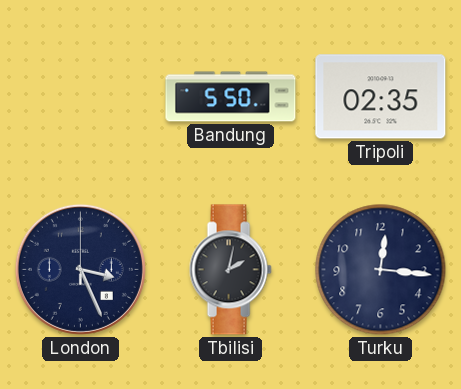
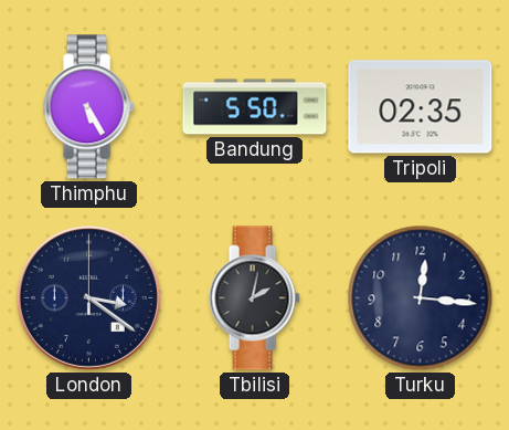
Thimphu: none -> 5:25
London: 3:26 -> 3:21
